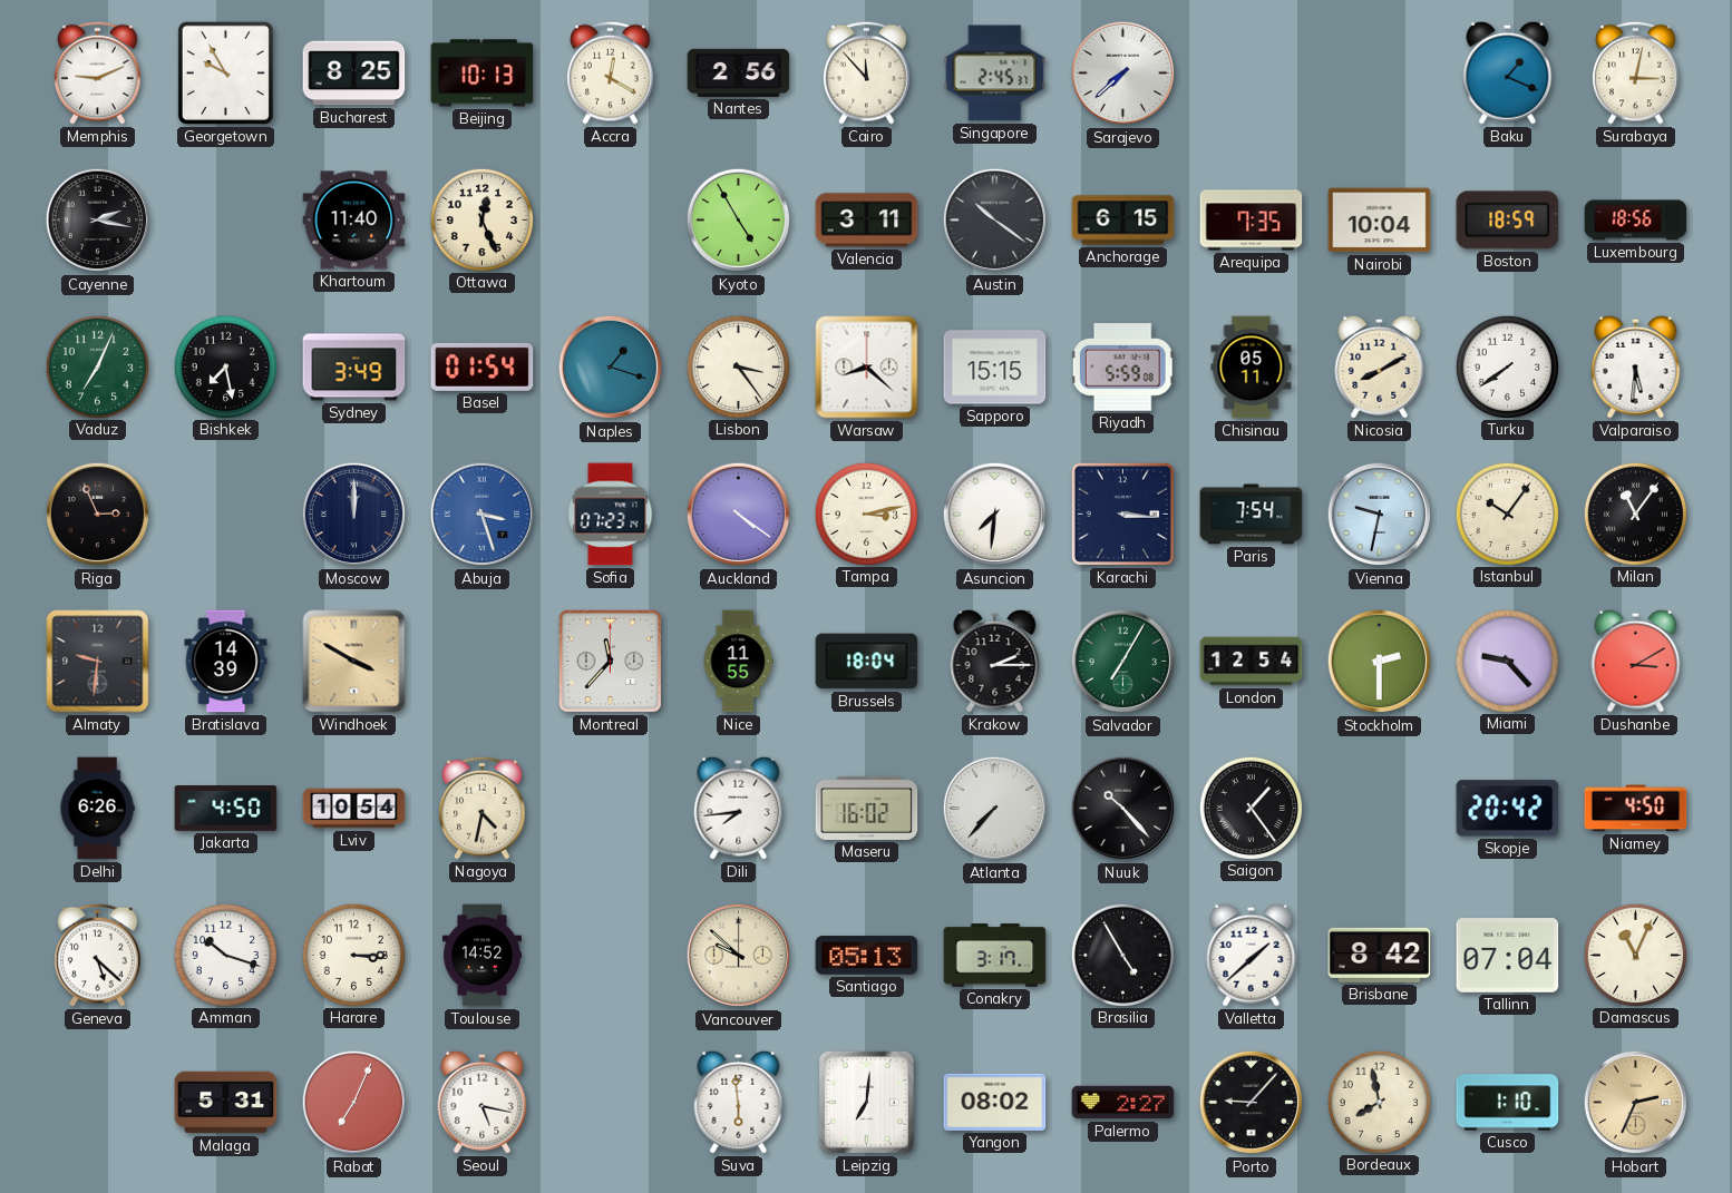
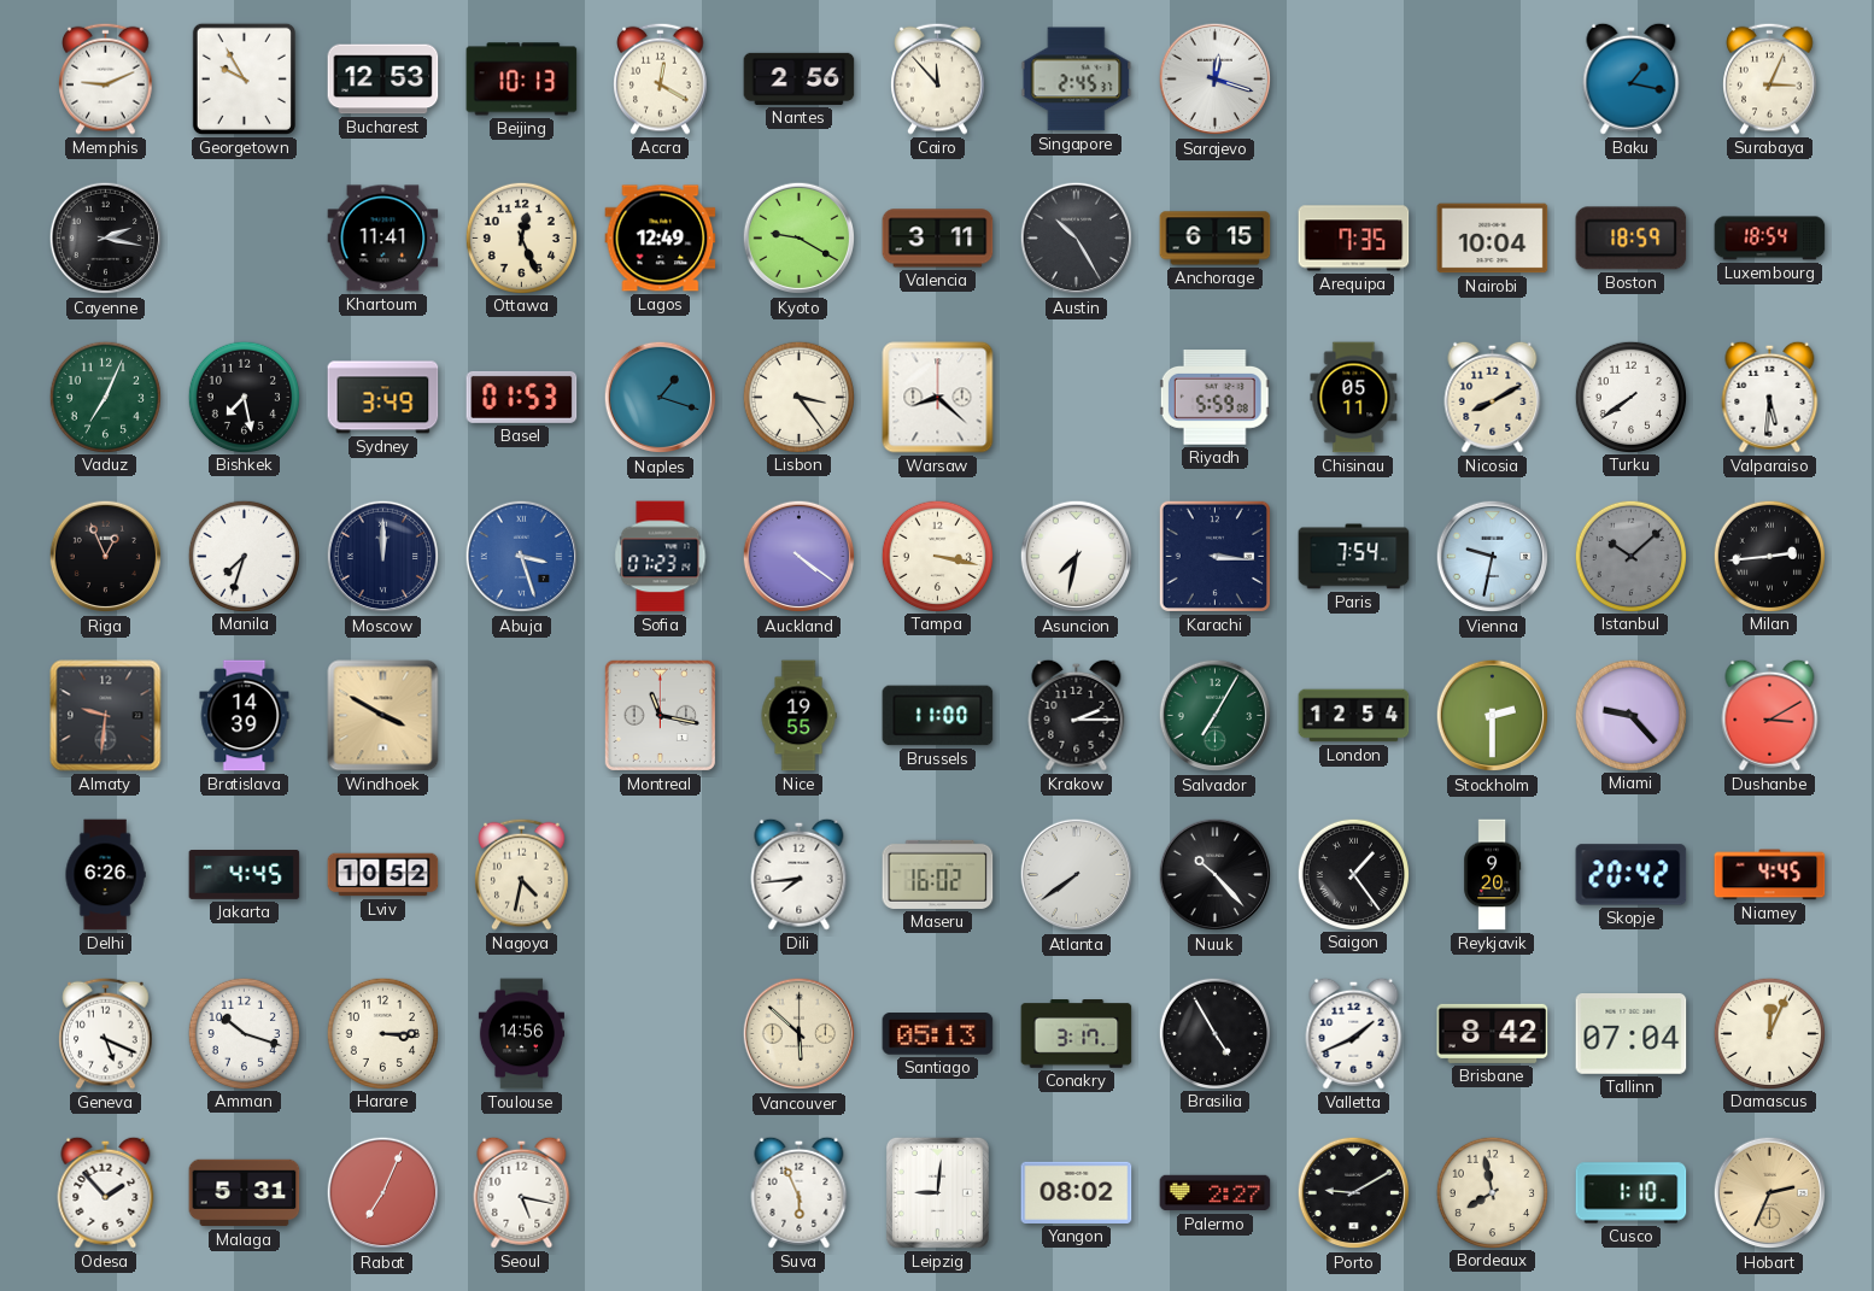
Bucharest: 8:25 -> 12:53
Sarajevo: 7:38 -> 12:18
Baku: 1:19 -> 1:17
Surabaya: 3:02 -> 3:04
Khartoum: 11:40 -> 11:41
Lagos: none -> 12:49
Kyoto: 4:55 -> 9:20
Austin: 10:21 -> 10:25
Luxembourg: 18:56 -> 18:54
Basel: 01:54 -> 01:53
Sapporo: 15:15 -> none
Riga: 2:56 -> 12:56
Manila: none -> 7:33
Tampa: 3:13 -> 3:17
Asuncion: 7:31 -> 7:32
Istanbul: 10:06 -> 10:08
Istanbul dial: cream -> grey
Milan: 11:06 -> 2:44
Montreal: 11:37 -> 11:17
Nice: 11:55 -> 19:55
Brussels: 18:04 -> 11:00
Jakarta: 4:50 -> 4:45
Lviv: 10:54 -> 10:52
Atlanta: 7:37 -> 7:39
Reykjavik: none -> 9:20
Niamey: 4:50 -> 4:45
Geneva: 5:22 -> 5:19
Toulouse: 14:52 -> 14:56
Vancouver: 9:52 -> 5:52
Valletta: 1:38 -> 1:41
Damascus: 11:04 -> 12:04
Odesa: none -> 1:53
Suva: 5:59 -> 5:56
Leipzig: 7:01 -> 9:01
Porto: 9:07 -> 9:10
